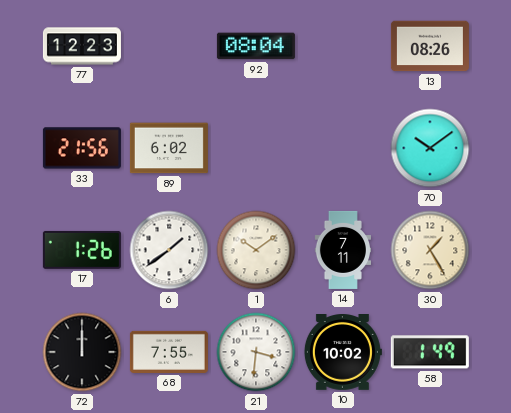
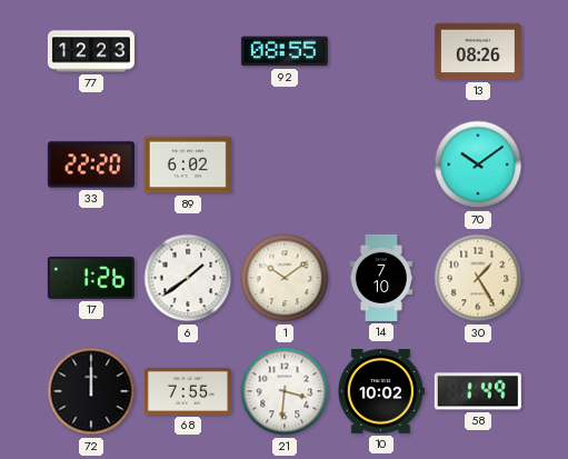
92: 08:04 -> 08:55
33: 21:56 -> 22:20
14: 7:11 -> 7:10
